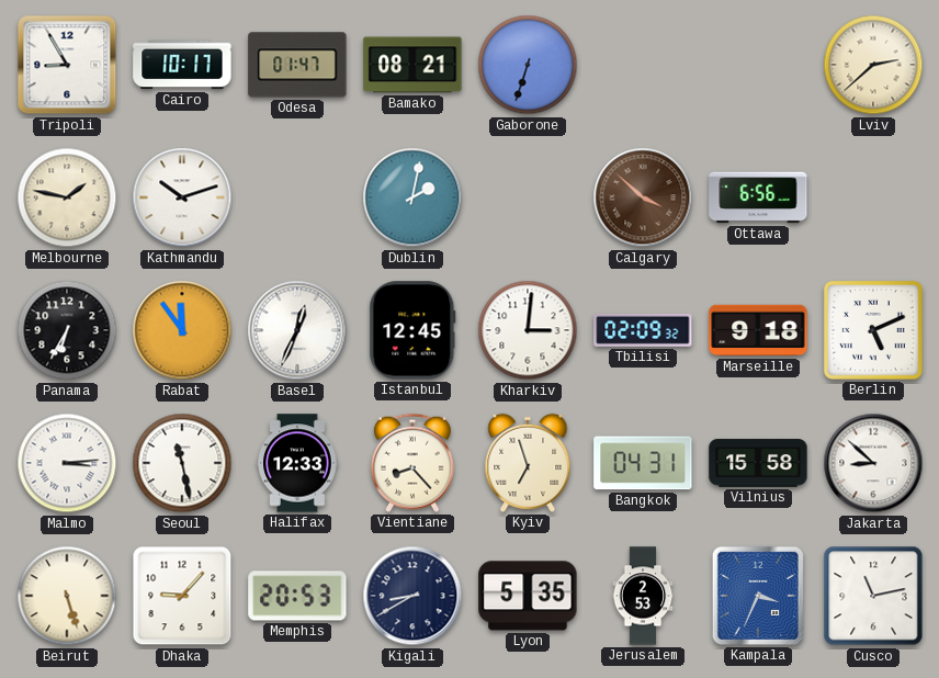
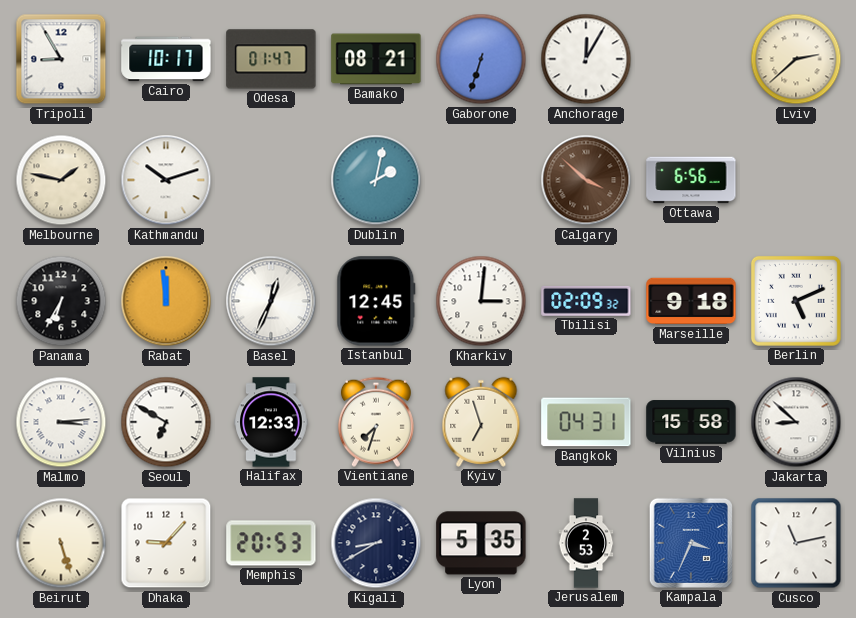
Anchorage: none -> 12:05
Rabat: 11:54 -> 11:59
Seoul: 11:28 -> 6:50
Vientiane: 8:23 -> 7:33
